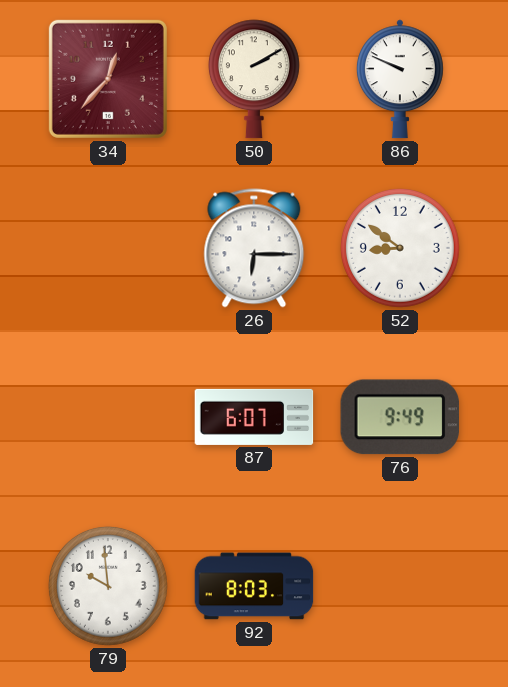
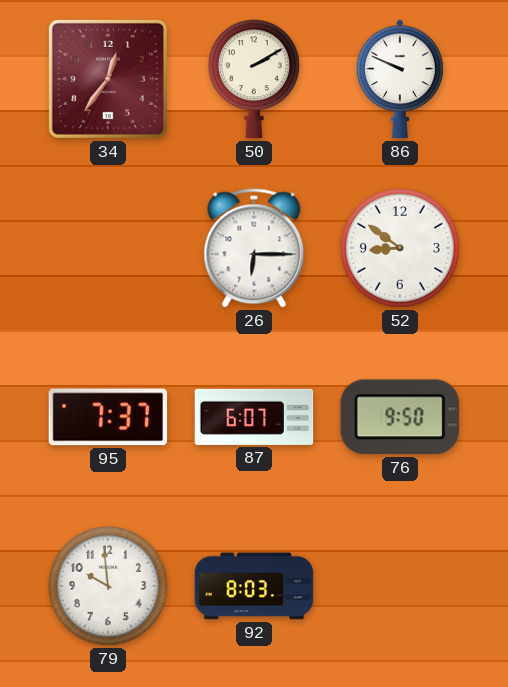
34: 12:37 -> 12:36
95: none -> 7:37
76: 9:49 -> 9:50
